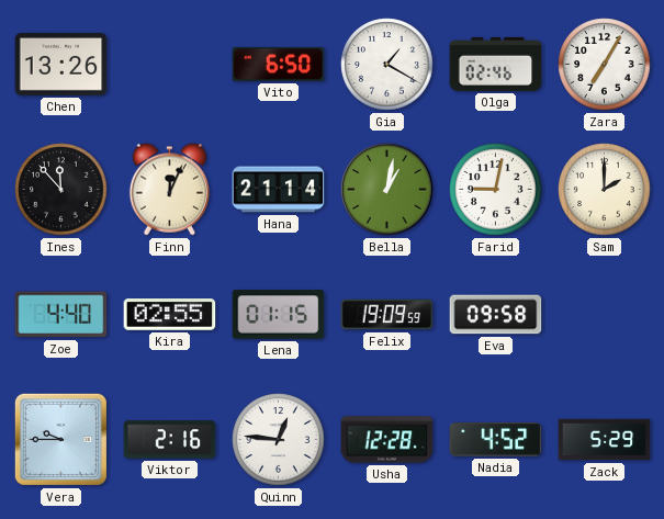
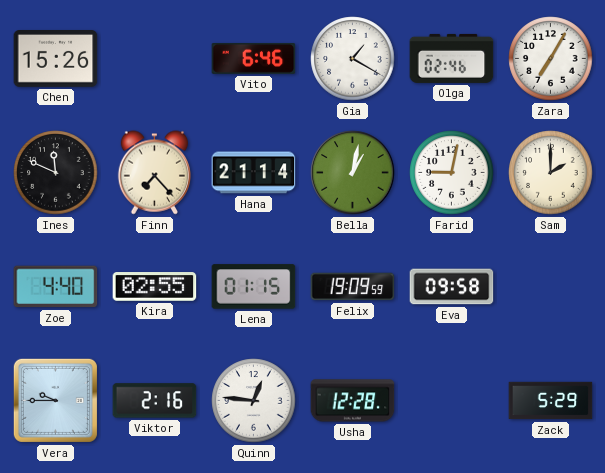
Chen: 13:26 -> 15:26
Vito: 6:50 -> 6:46
Ines: 11:53 -> 11:49
Finn: 12:04 -> 7:23
Nadia: 4:52 -> none
